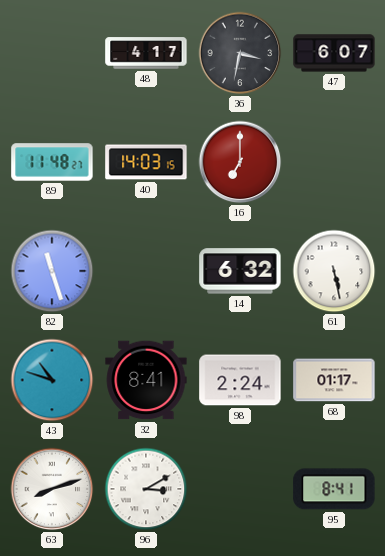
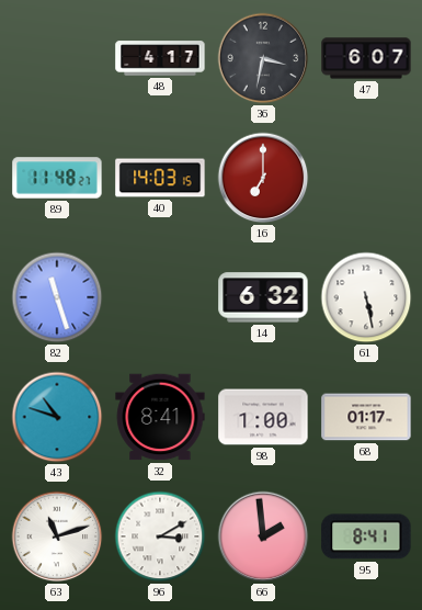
98: 2:24 -> 1:00
63: 8:12 -> 11:12
66: none -> 1:59
